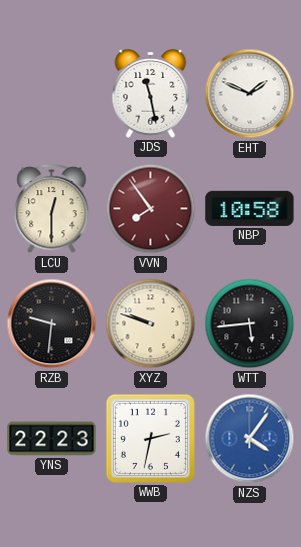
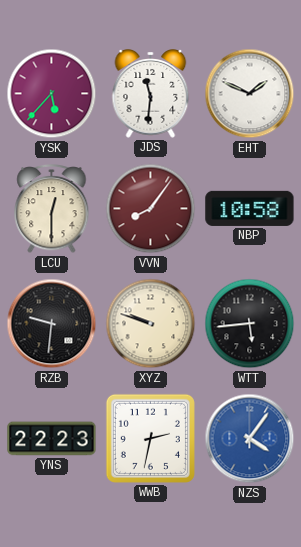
YSK: none -> 5:37
JDS: 11:28 -> 11:31
VVN: 7:54 -> 8:06
